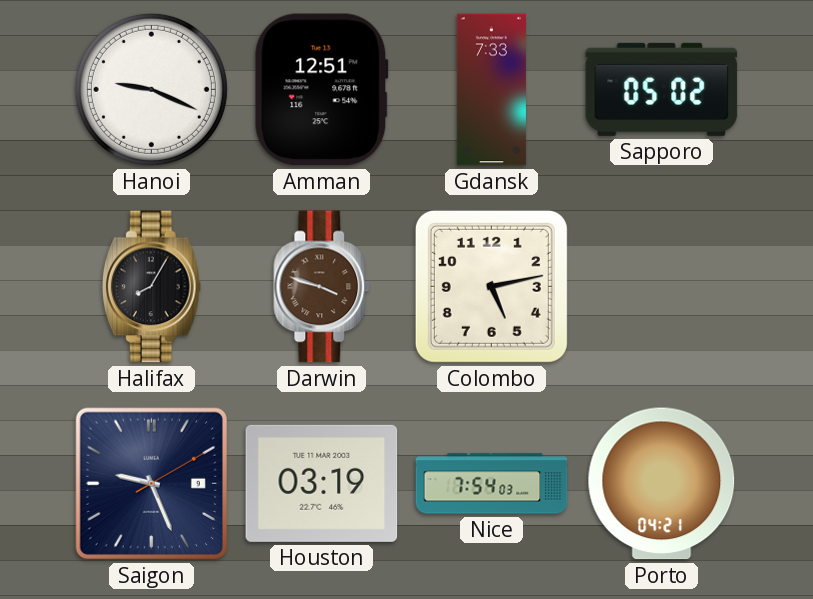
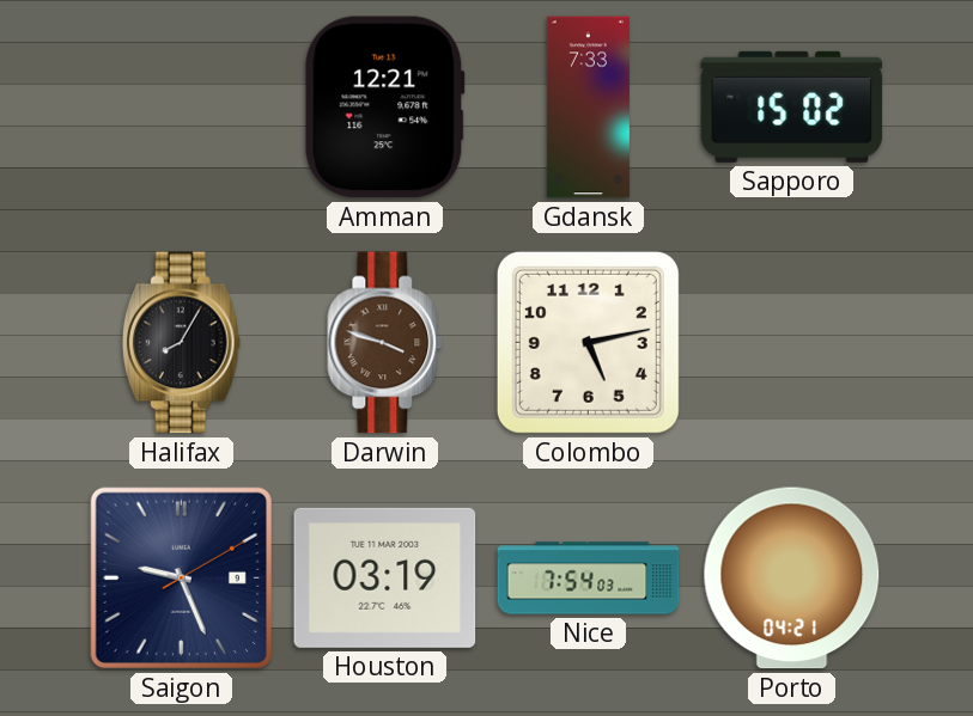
Hanoi: 9:19 -> none
Amman: 12:51 -> 12:21
Sapporo: 05:02 -> 15:02
